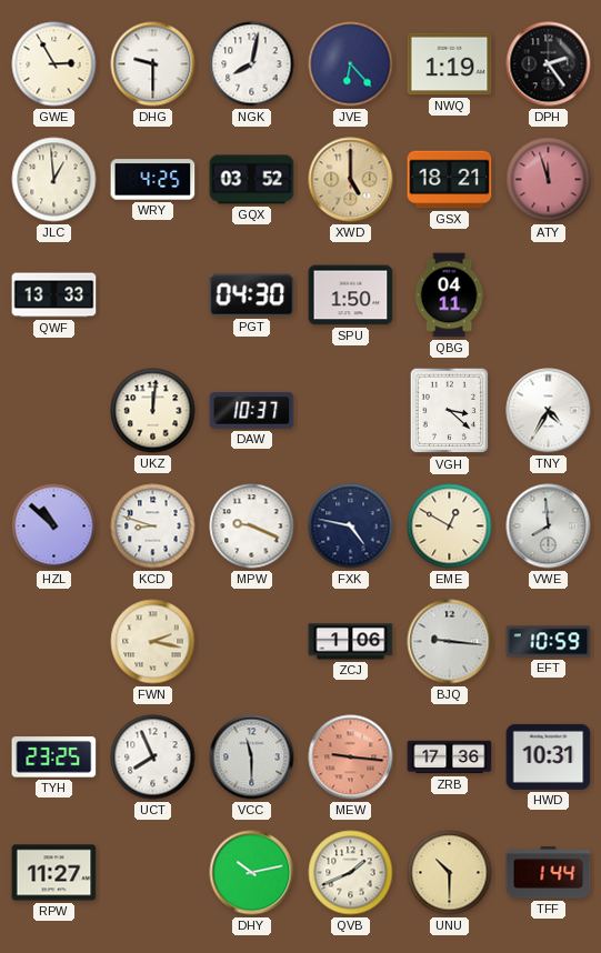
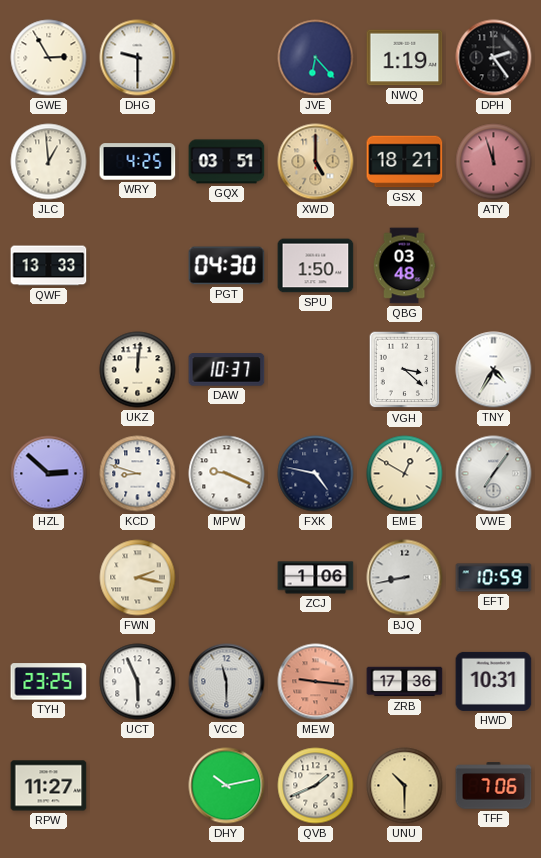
NGK: 8:02 -> none
GQX: 03:52 -> 03:51
QBG: 04:11 -> 03:48
HZL: 10:52 -> 2:52
VWE: 7:59 -> 7:06
BJQ: 9:16 -> 8:43
UCT: 7:56 -> 5:56
TFF: 1:44 -> 7:06
